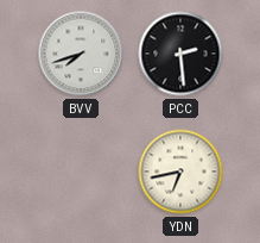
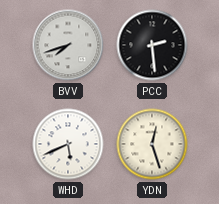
WHD: none -> 5:41
YDN: 6:43 -> 12:27
